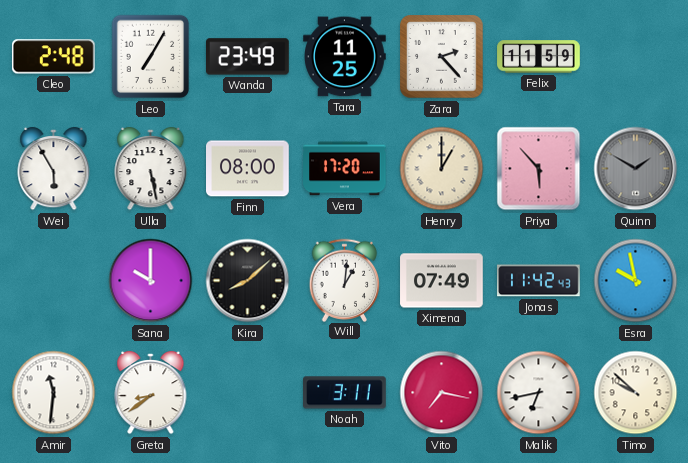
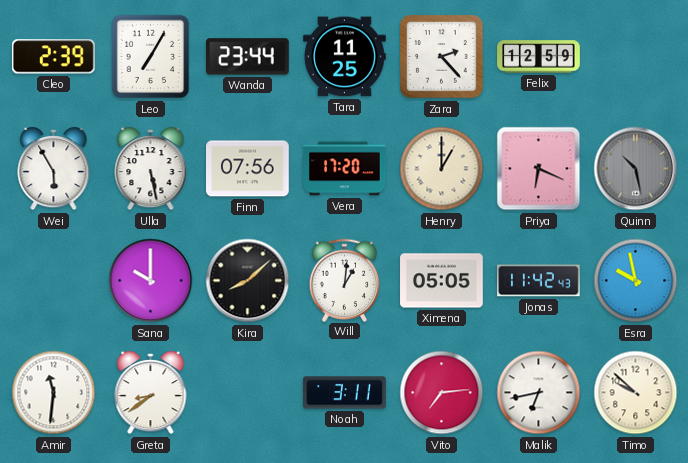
Cleo: 2:48 -> 2:39
Wanda: 23:49 -> 23:44
Felix: 11:59 -> 12:59
Finn: 08:00 -> 07:56
Priya: 5:53 -> 6:19
Quinn: 1:50 -> 10:28
Ximena: 07:49 -> 05:05
Vito: 7:17 -> 7:14
